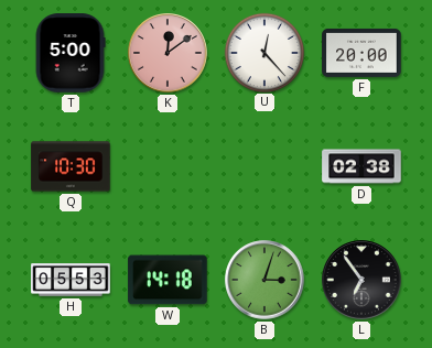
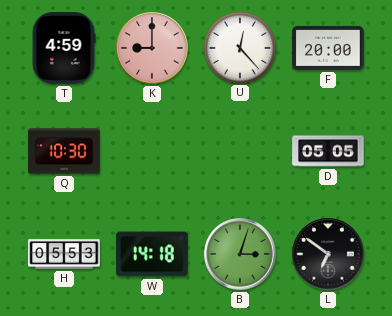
T: 5:00 -> 4:59
K: 12:09 -> 9:00
D: 02:38 -> 05:05
L: 6:54 -> 6:51
